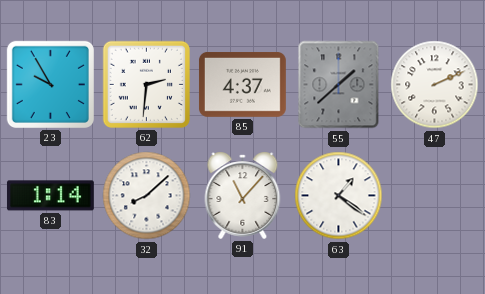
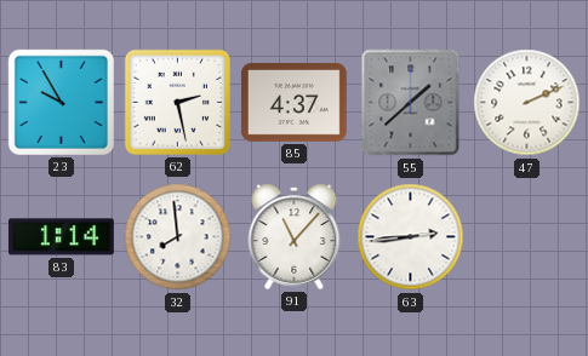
62: 2:31 -> 2:28
32: 8:08 -> 7:59
63: 1:21 -> 2:44
